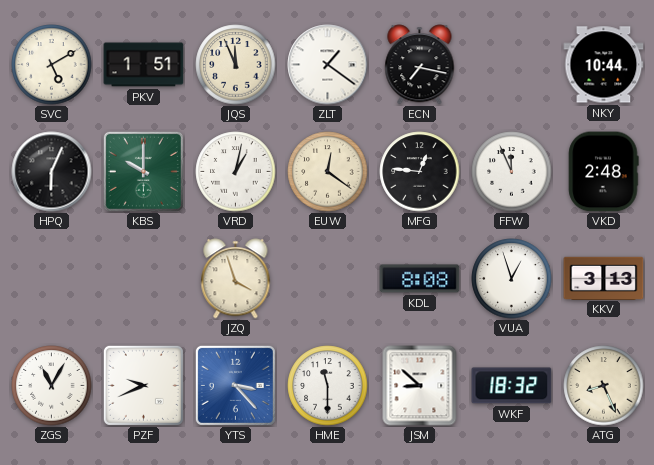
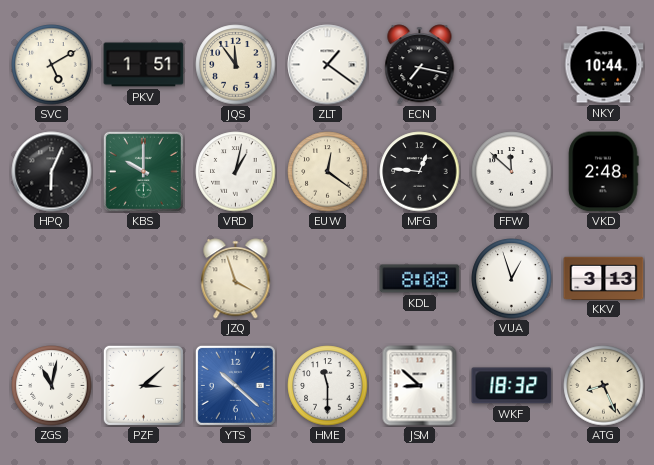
JQS: 11:56 -> 11:54
FFW: 11:56 -> 11:52
ZGS: 11:05 -> 11:02
PZF: 9:41 -> 3:08
YTS: 3:23 -> 10:22
